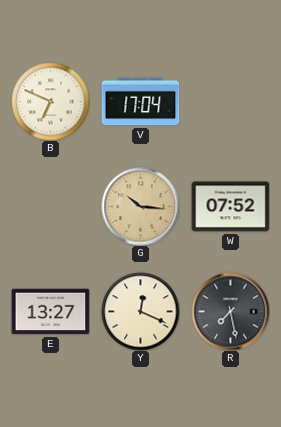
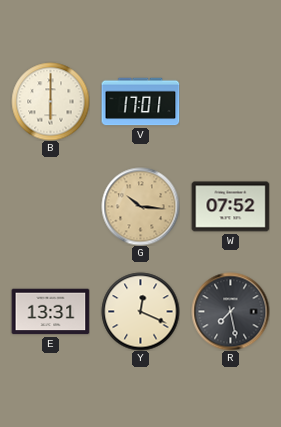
B: 6:49 -> 6:00
V: 17:04 -> 17:01
E: 13:27 -> 13:31
